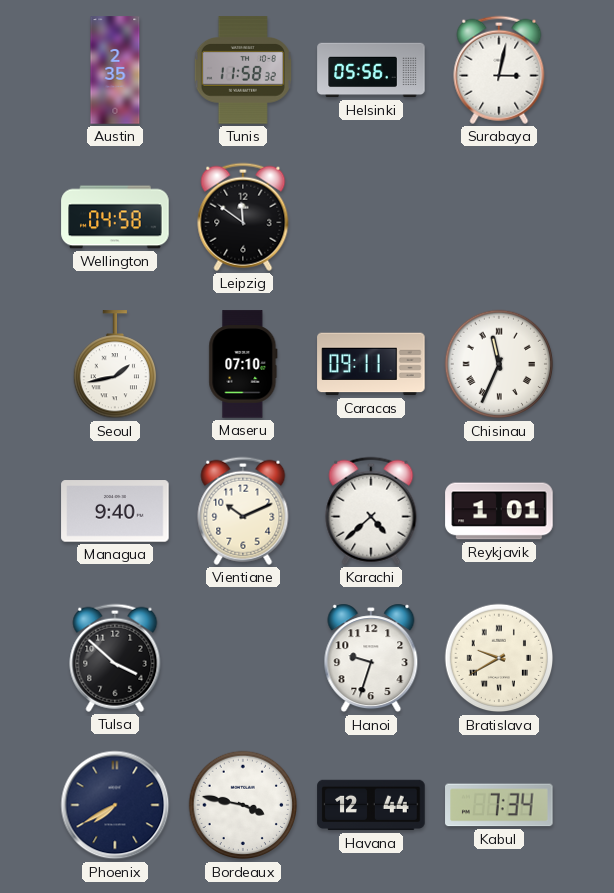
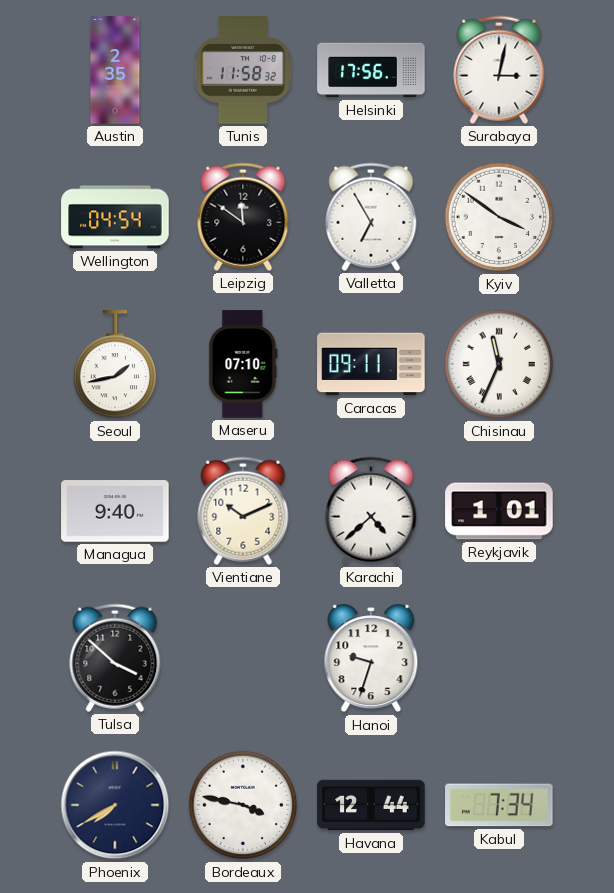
Helsinki: 05:56 -> 17:56
Wellington: 04:58 -> 04:54
Valletta: none -> 6:55
Kyiv: none -> 3:51
Bratislava: 9:40 -> none
